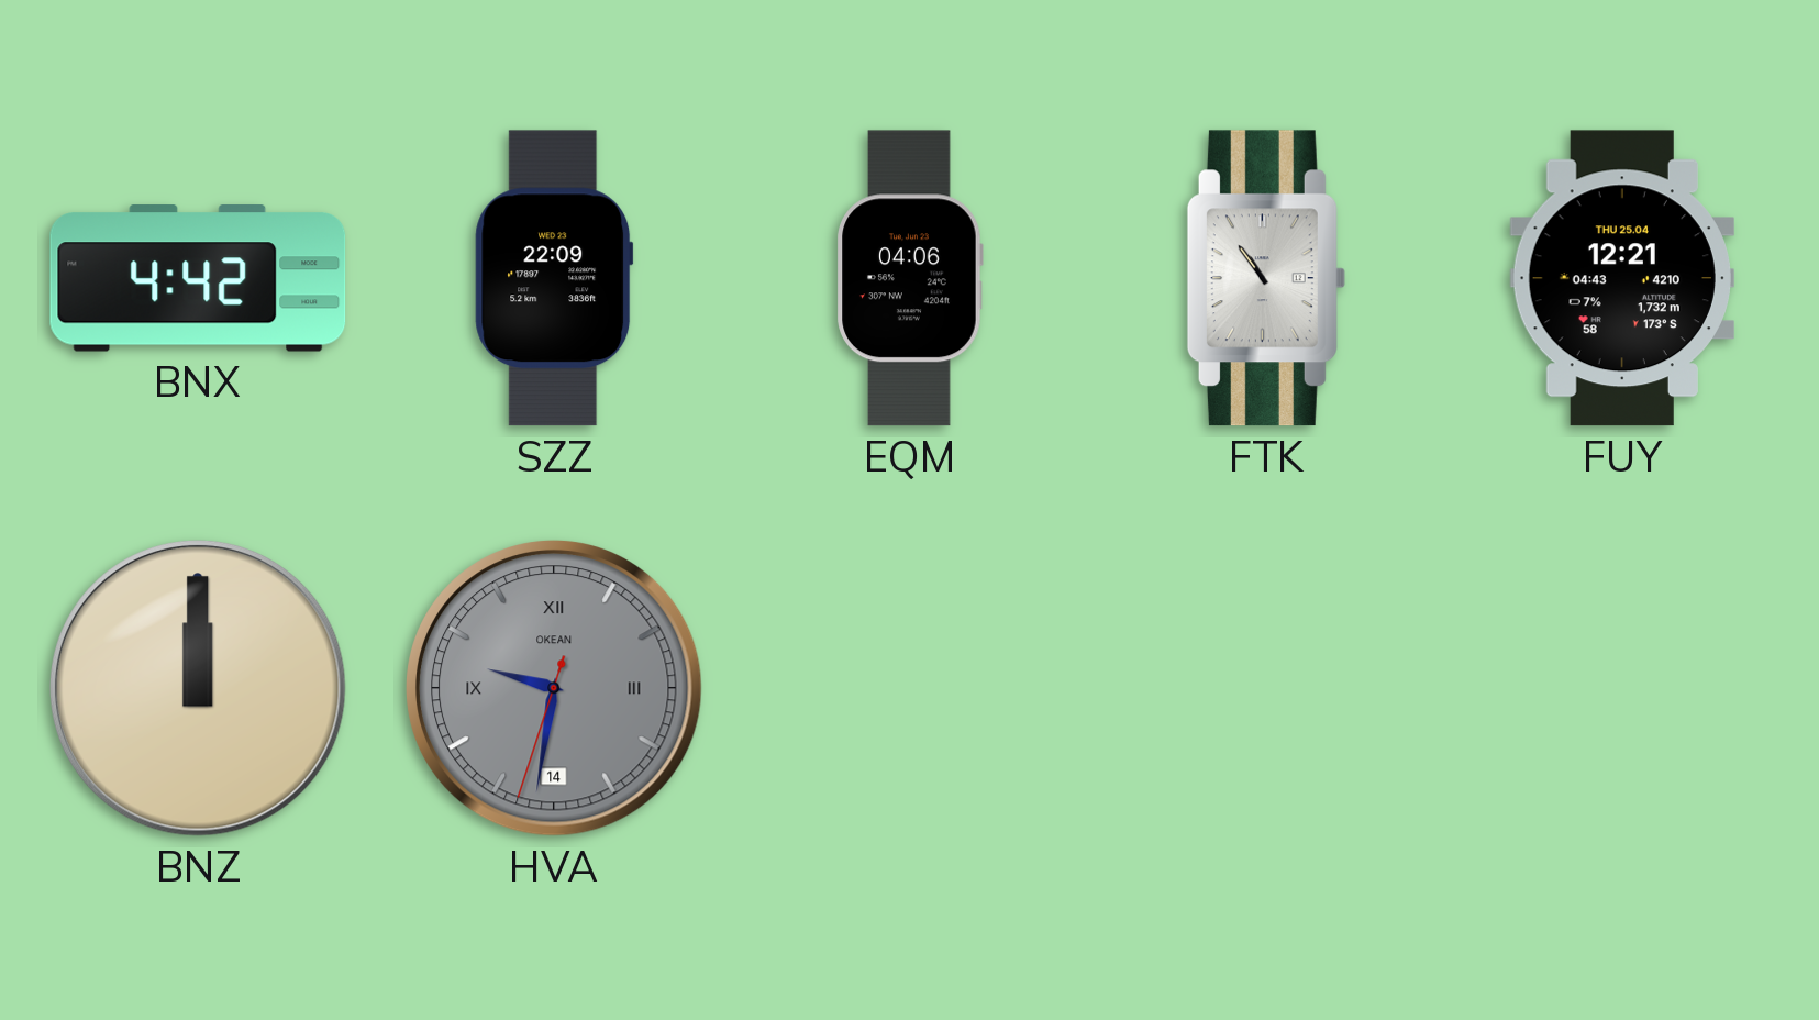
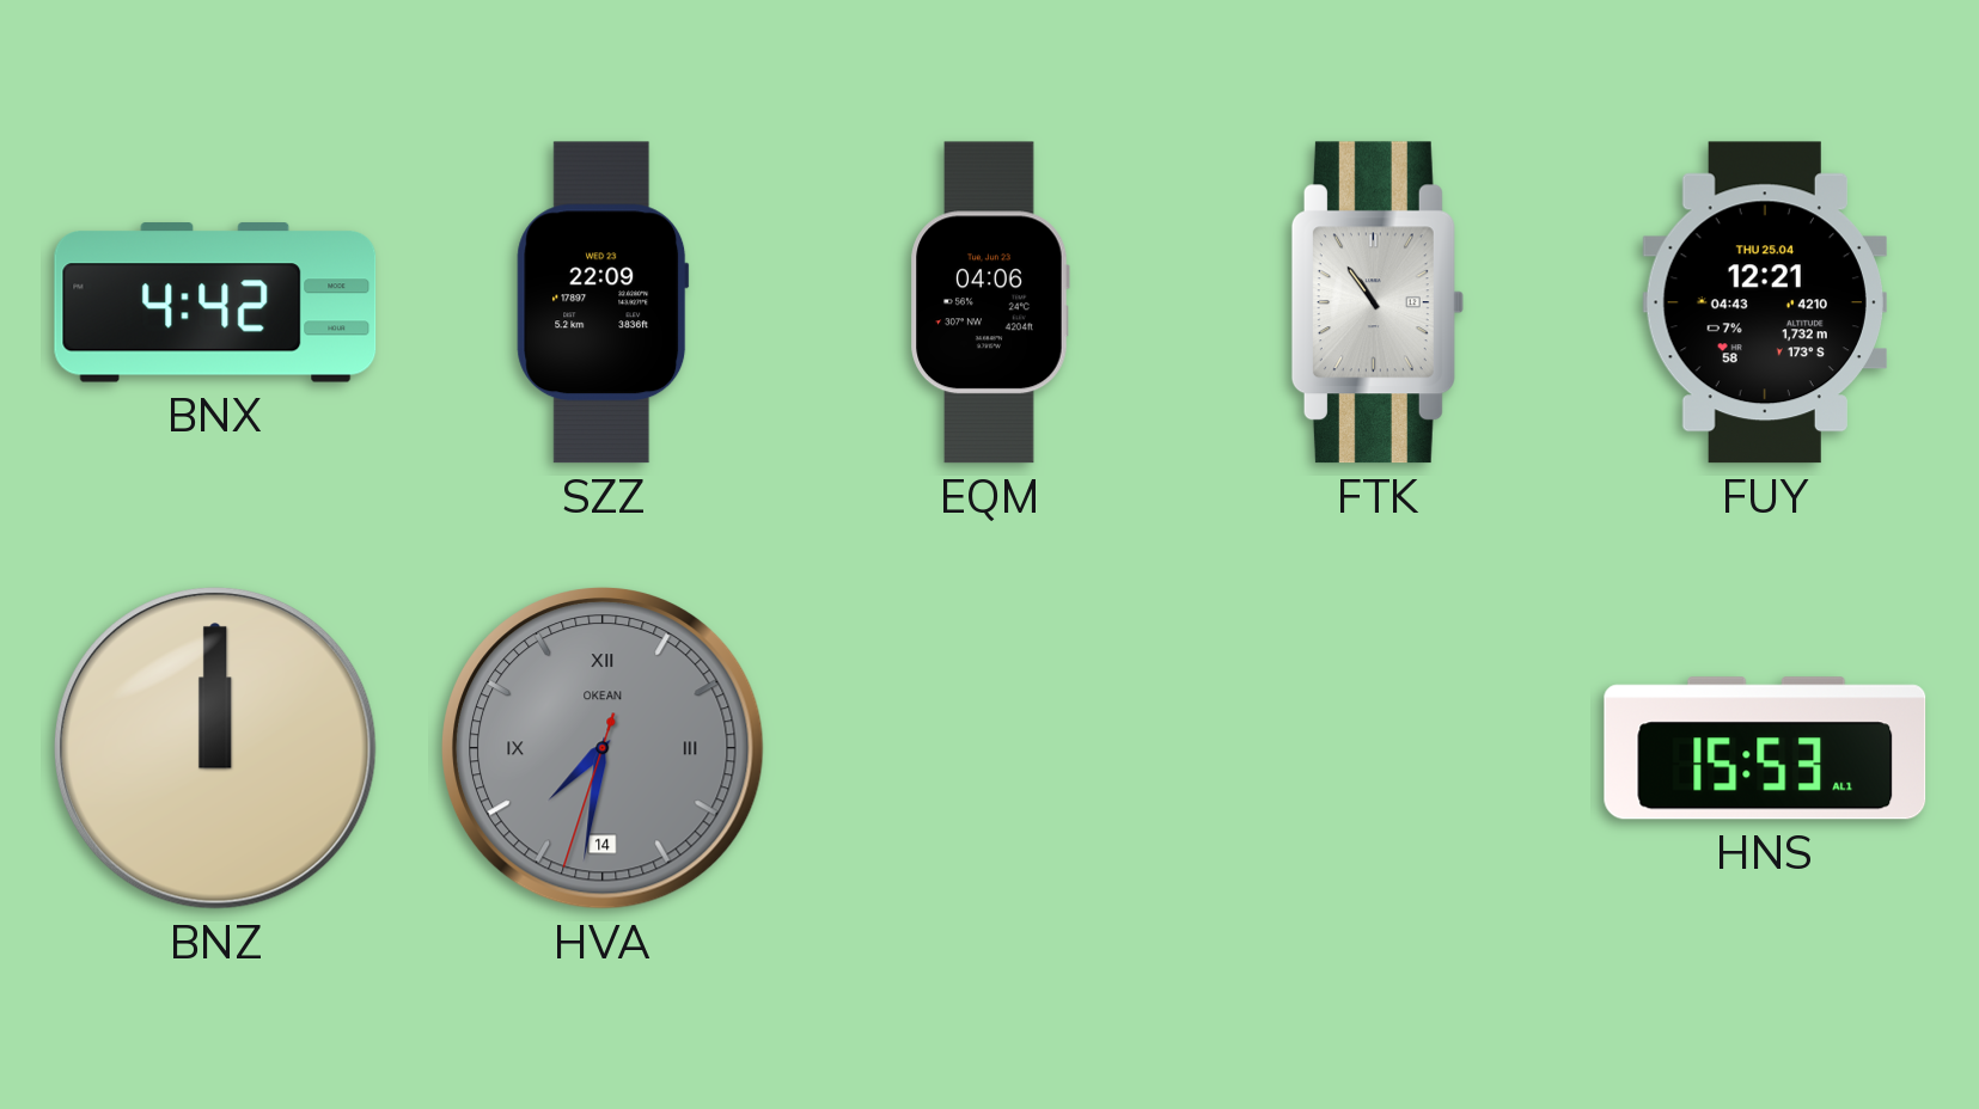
HVA: 9:31 -> 7:31
HNS: none -> 15:53
